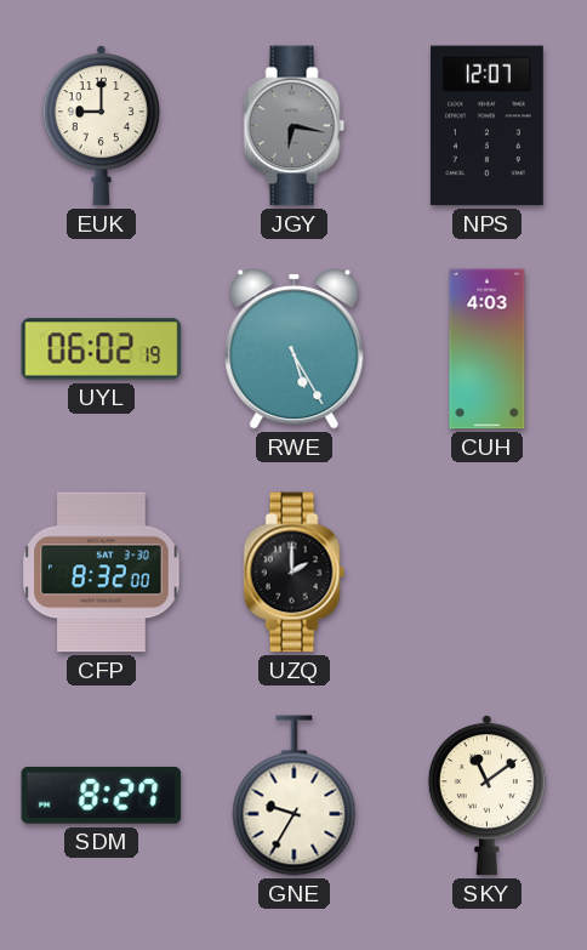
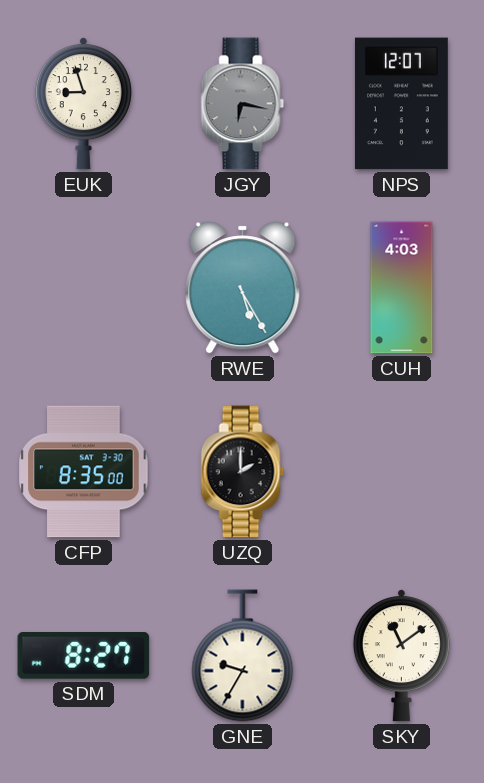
EUK: 9:00 -> 8:57
UYL: 06:02 -> none
CFP: 8:32 -> 8:35
